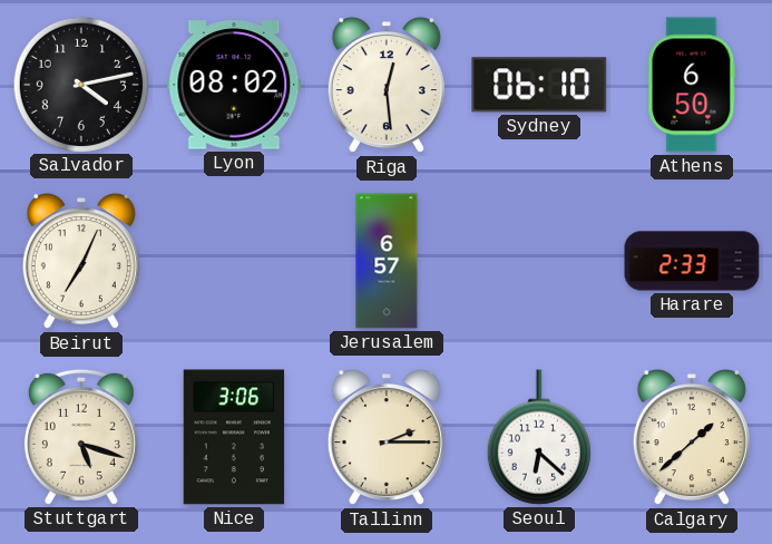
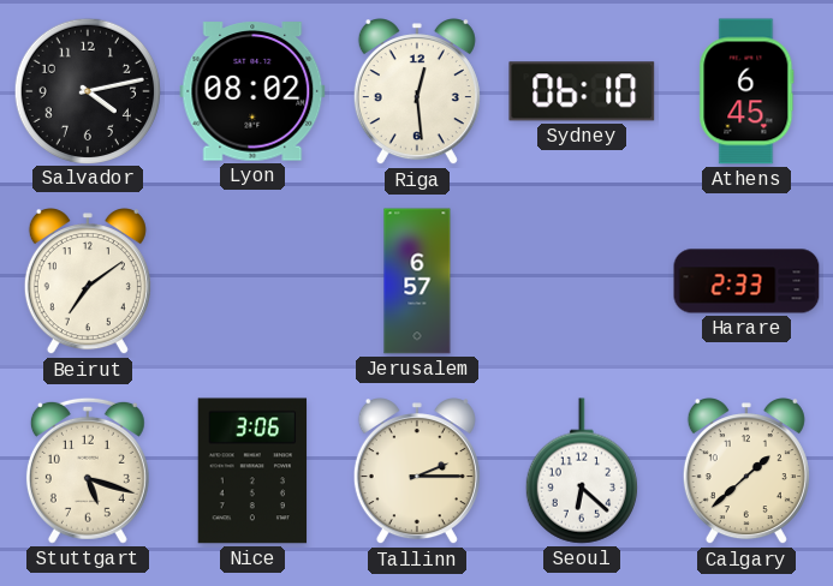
Athens: 6:50 -> 6:45
Beirut: 7:04 -> 7:09
